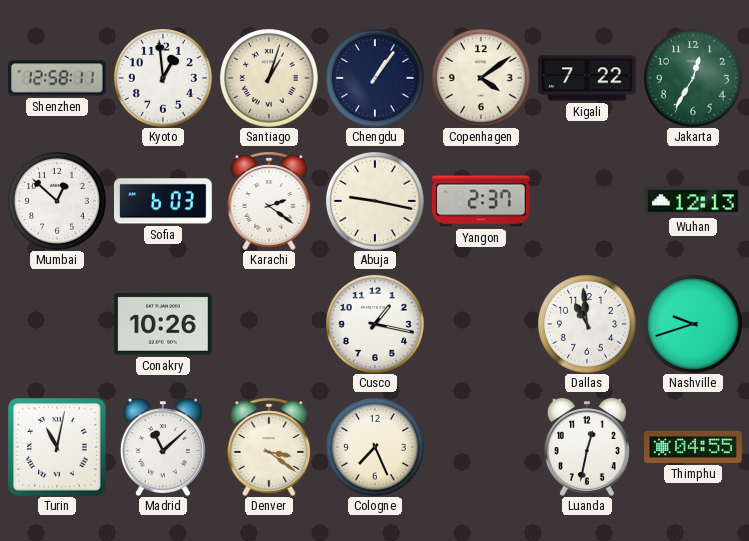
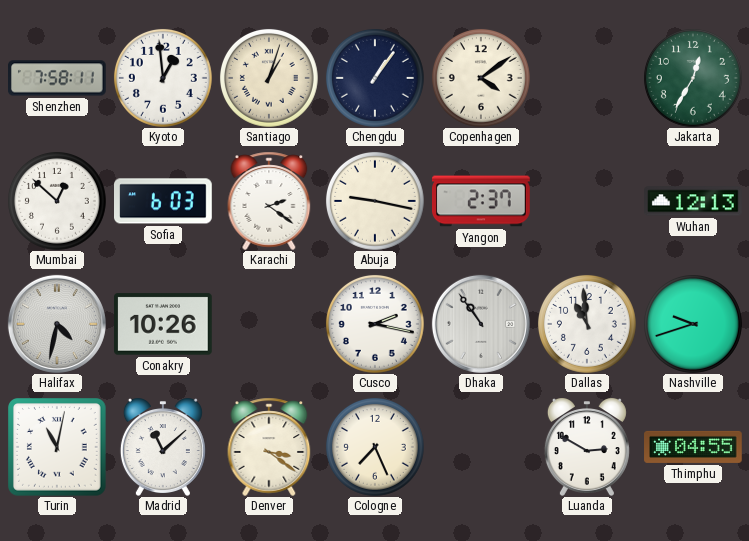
Shenzhen: 12:58 -> 7:58
Kigali: 7:22 -> none
Halifax: none -> 4:32
Cusco: 1:17 -> 2:17
Dhaka: none -> 10:54
Luanda: 12:32 -> 2:50
